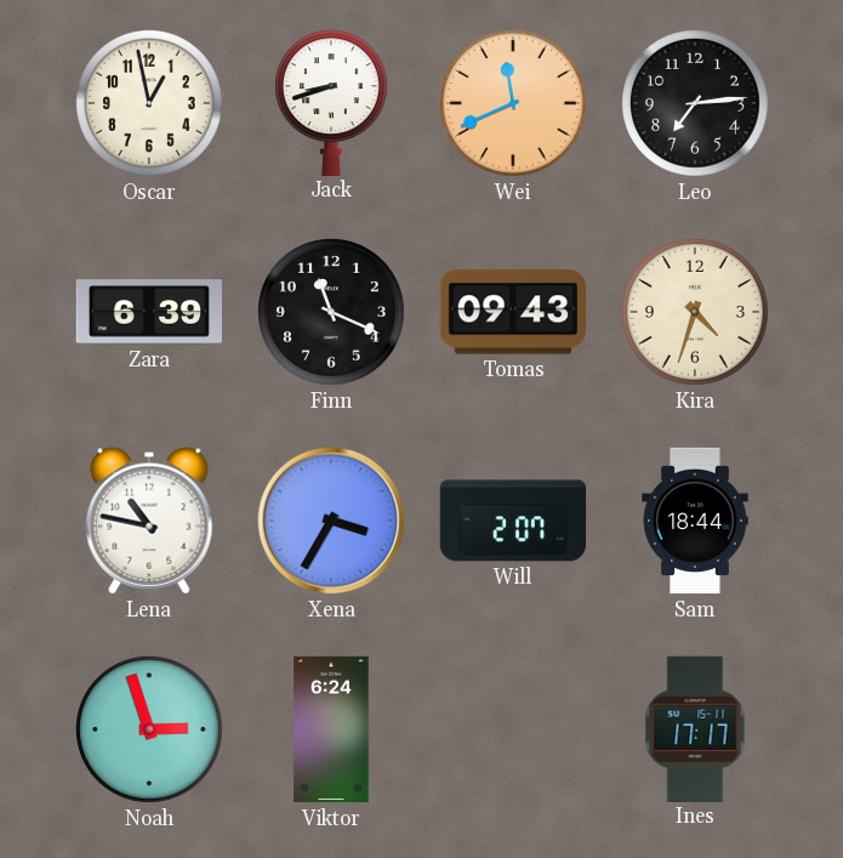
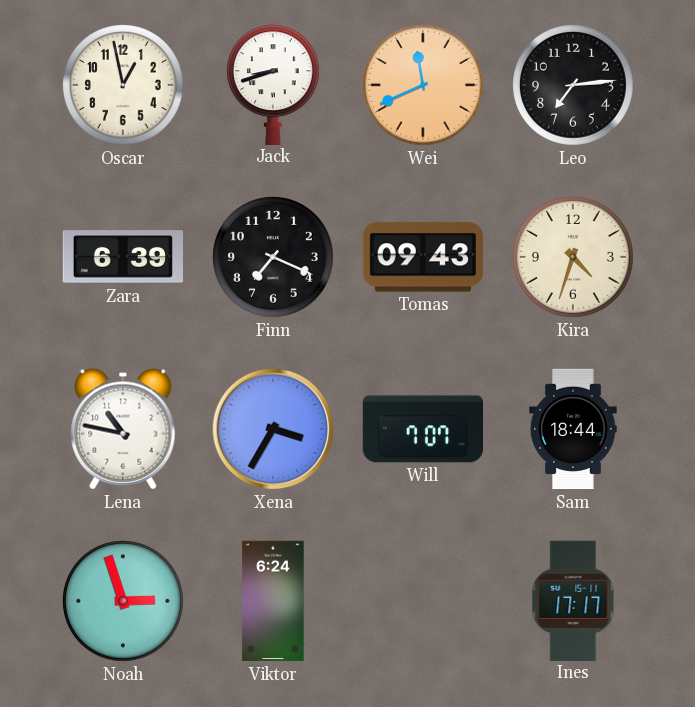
Finn: 11:19 -> 7:19
Will: 2:07 -> 7:07
